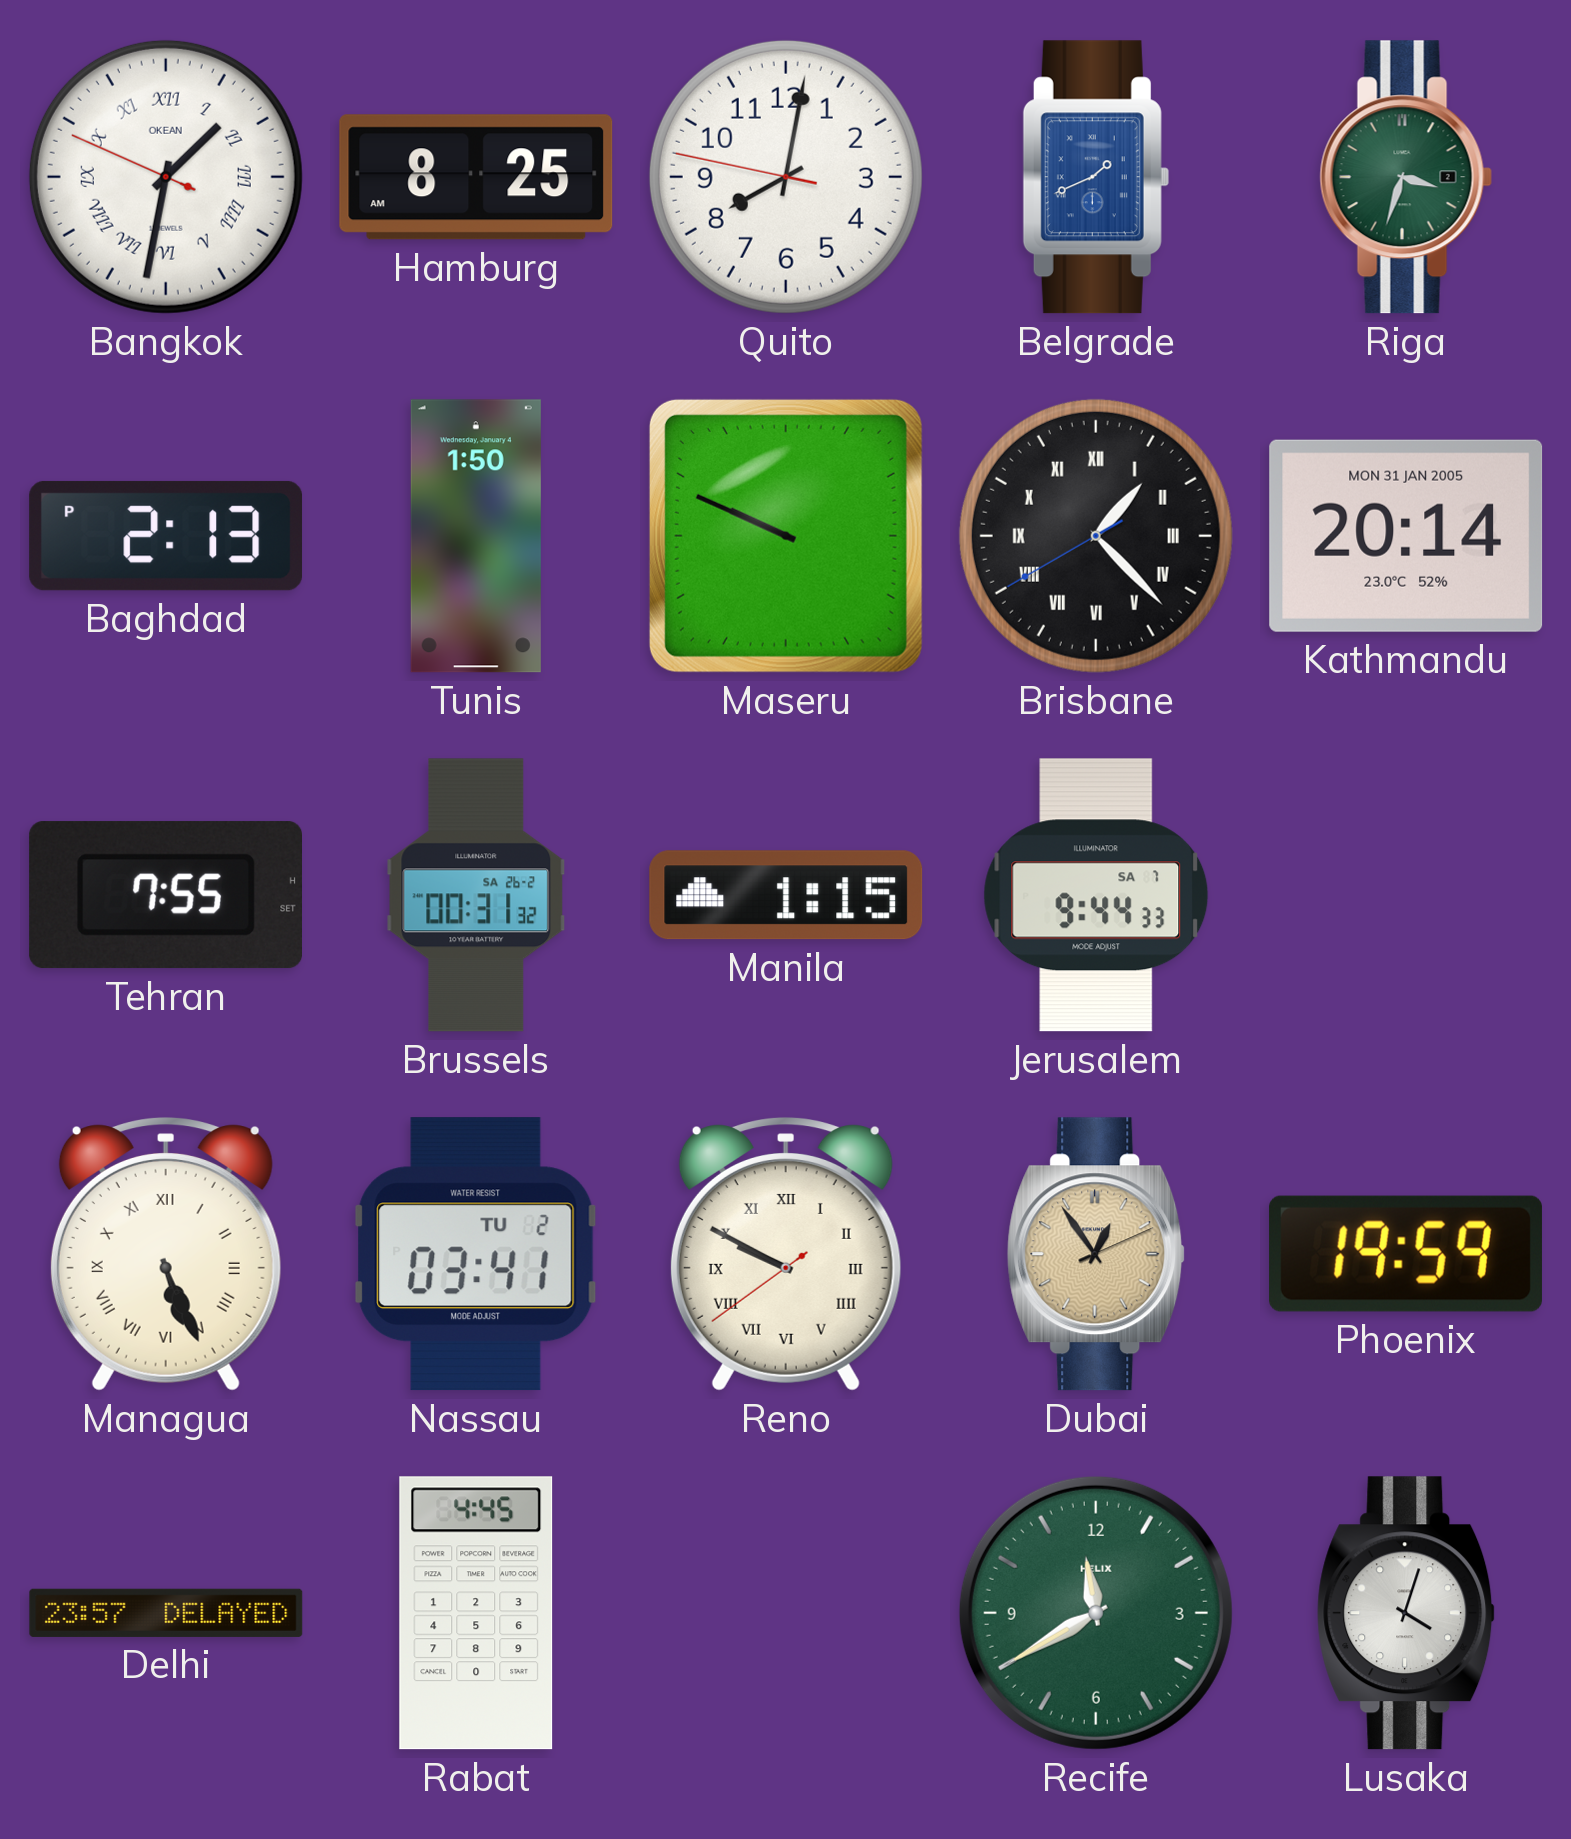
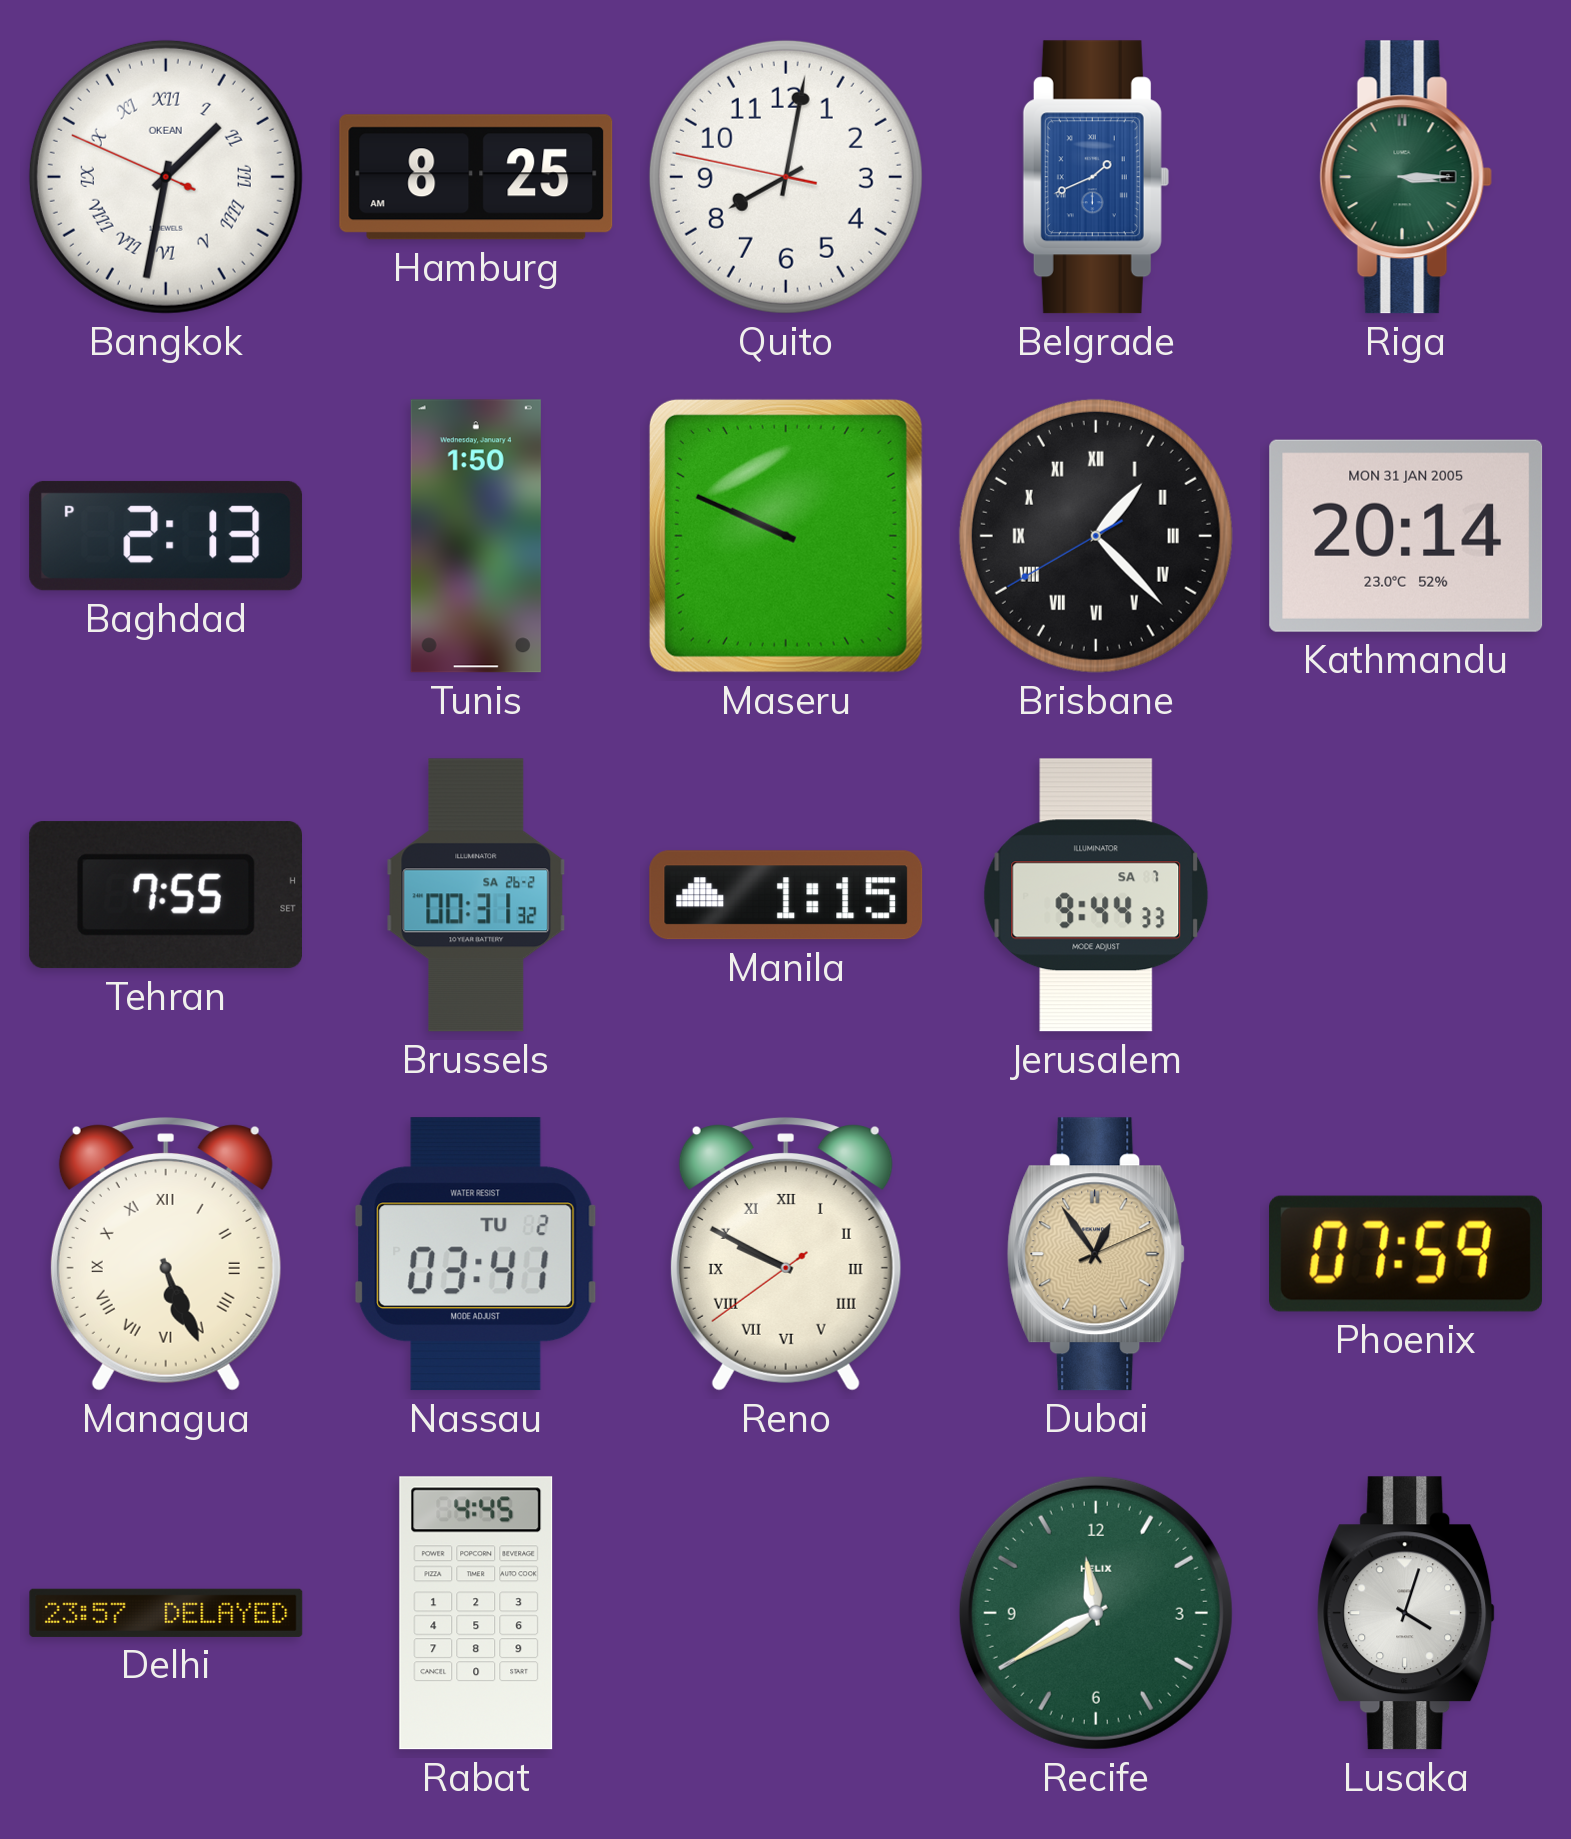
Riga: 3:33 -> 3:15
Phoenix: 19:59 -> 07:59
